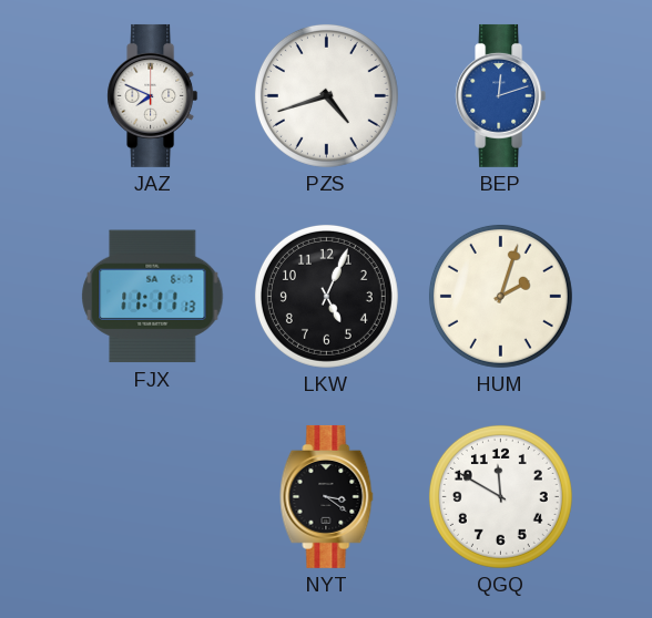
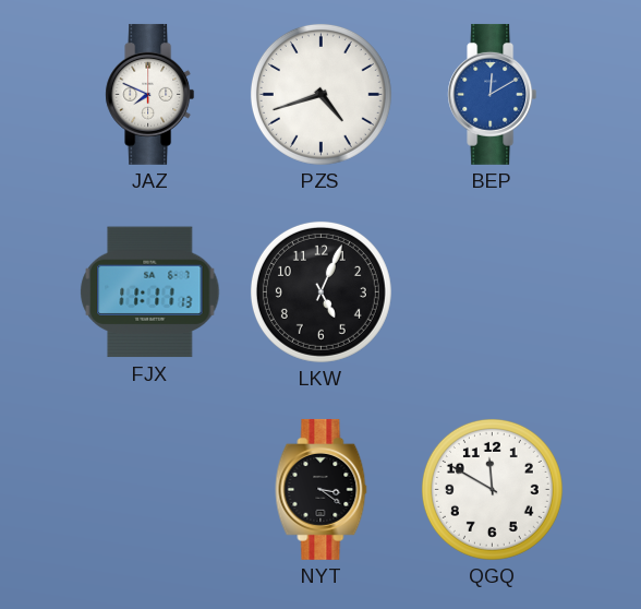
BEP: 12:12 -> 12:10
HUM: 2:03 -> none
